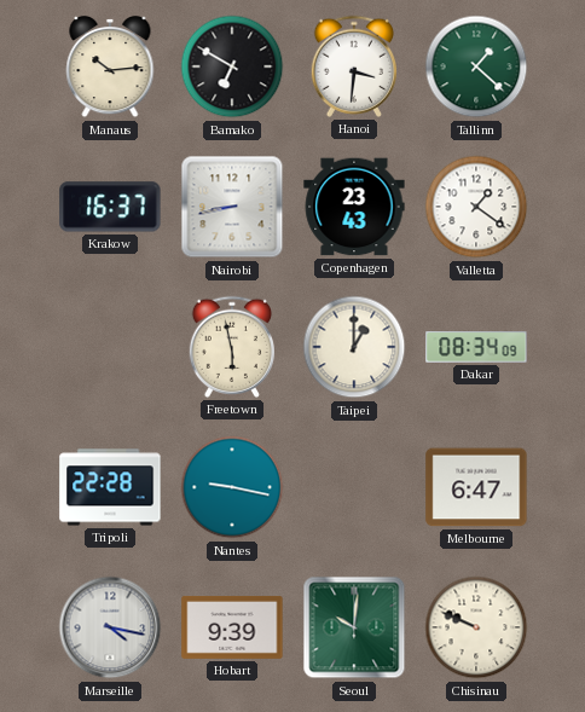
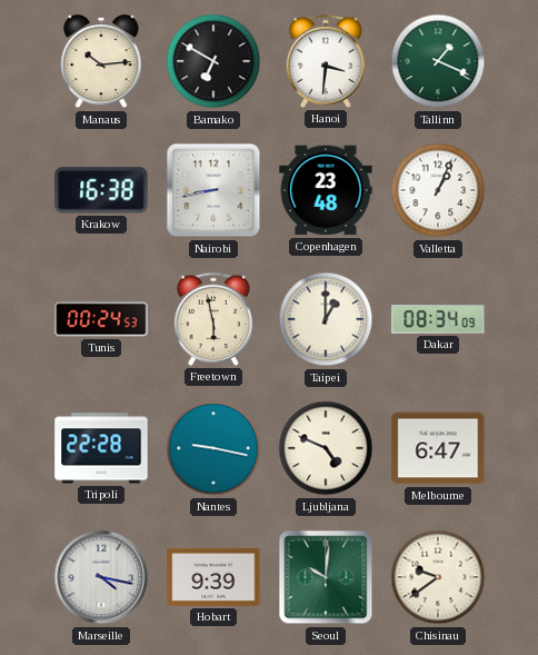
Tallinn: 1:22 -> 1:19
Krakow: 16:37 -> 16:38
Copenhagen: 23:43 -> 23:48
Valletta: 1:21 -> 1:04
Tunis: none -> 00:24
Ljubljana: none -> 4:49
Chisinau: 9:49 -> 9:39
